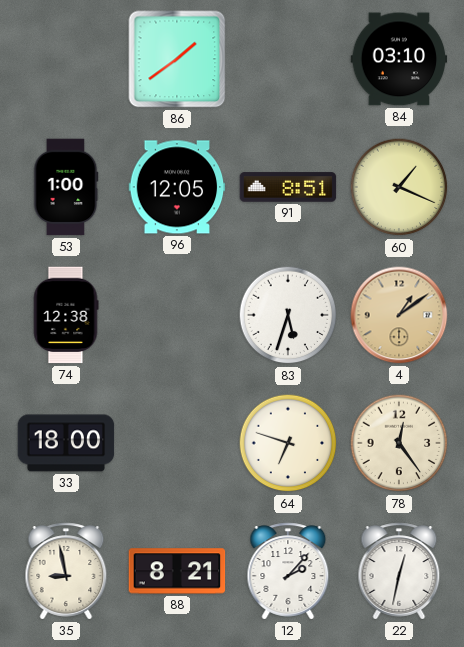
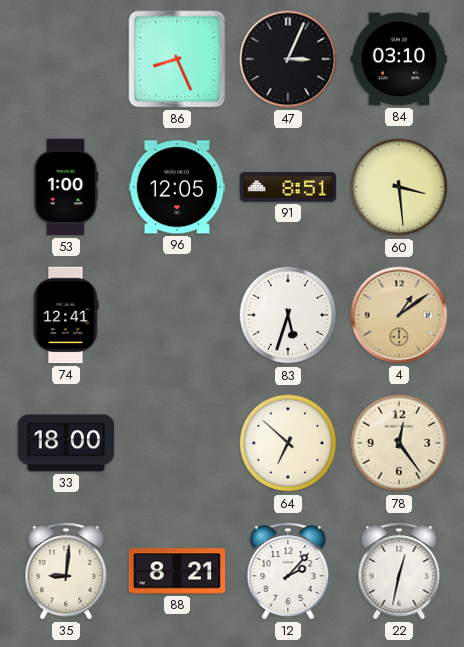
86: 1:39 -> 8:26
47: none -> 3:04
60: 1:19 -> 3:29
74: 12:38 -> 12:41
64: 6:48 -> 6:52
35: 8:58 -> 9:01
